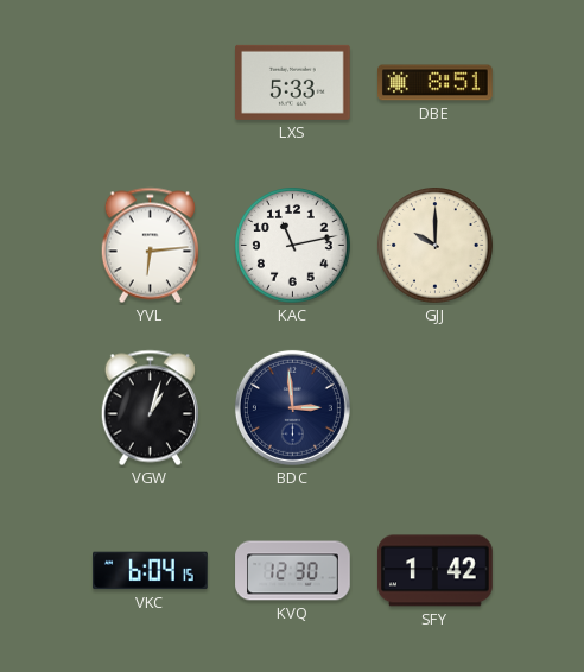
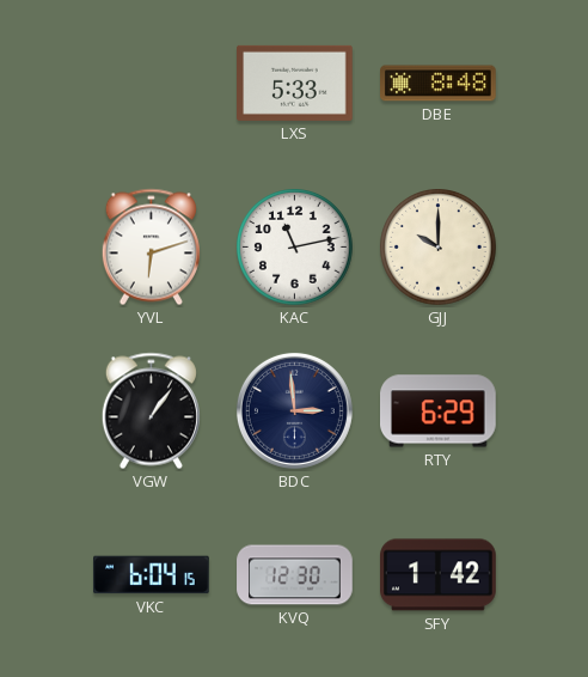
DBE: 8:51 -> 8:48
YVL: 6:14 -> 6:12
VGW: 1:03 -> 1:06
RTY: none -> 6:29
